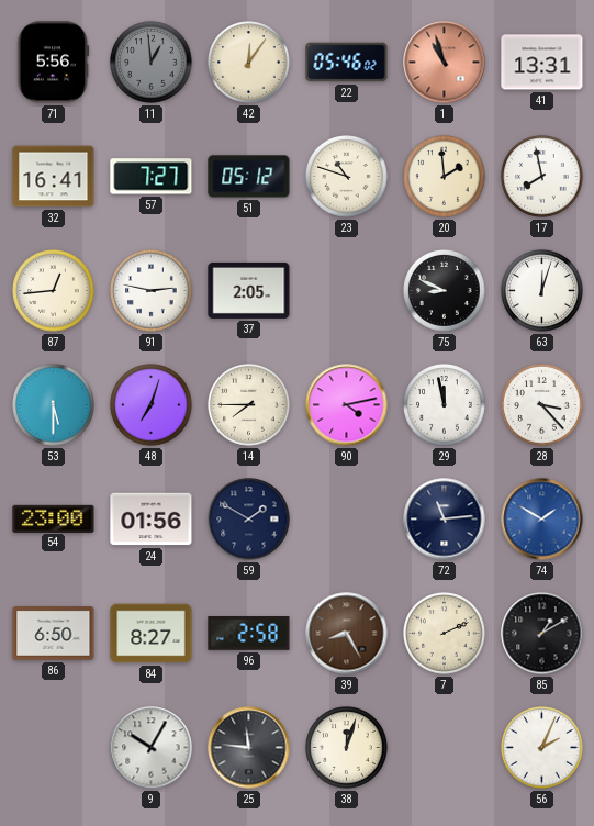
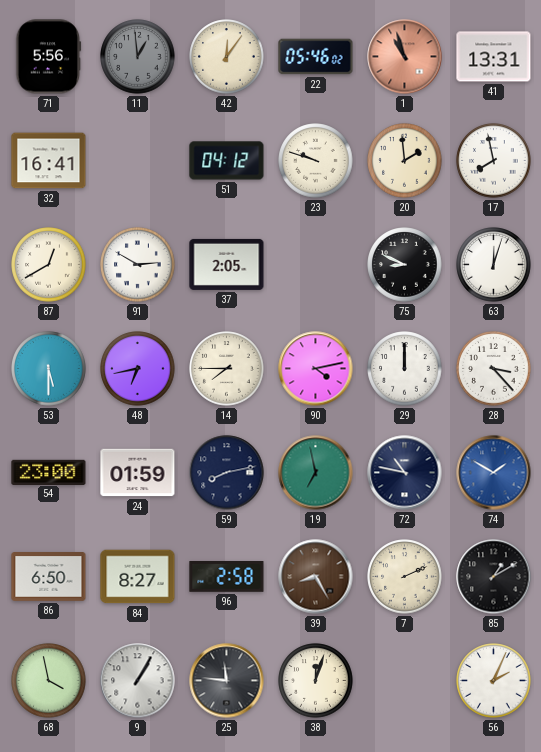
57: 7:27 -> none
51: 05:12 -> 04:12
23: 10:48 -> 9:48
87: 12:44 -> 12:40
91: 2:47 -> 2:50
48: 7:03 -> 6:43
29: 11:58 -> 12:00
24: 01:56 -> 01:59
59: 1:50 -> 8:13
19: none -> 6:58
72: 11:14 -> 10:47
68: none -> 3:58
9: 10:05 -> 1:05
